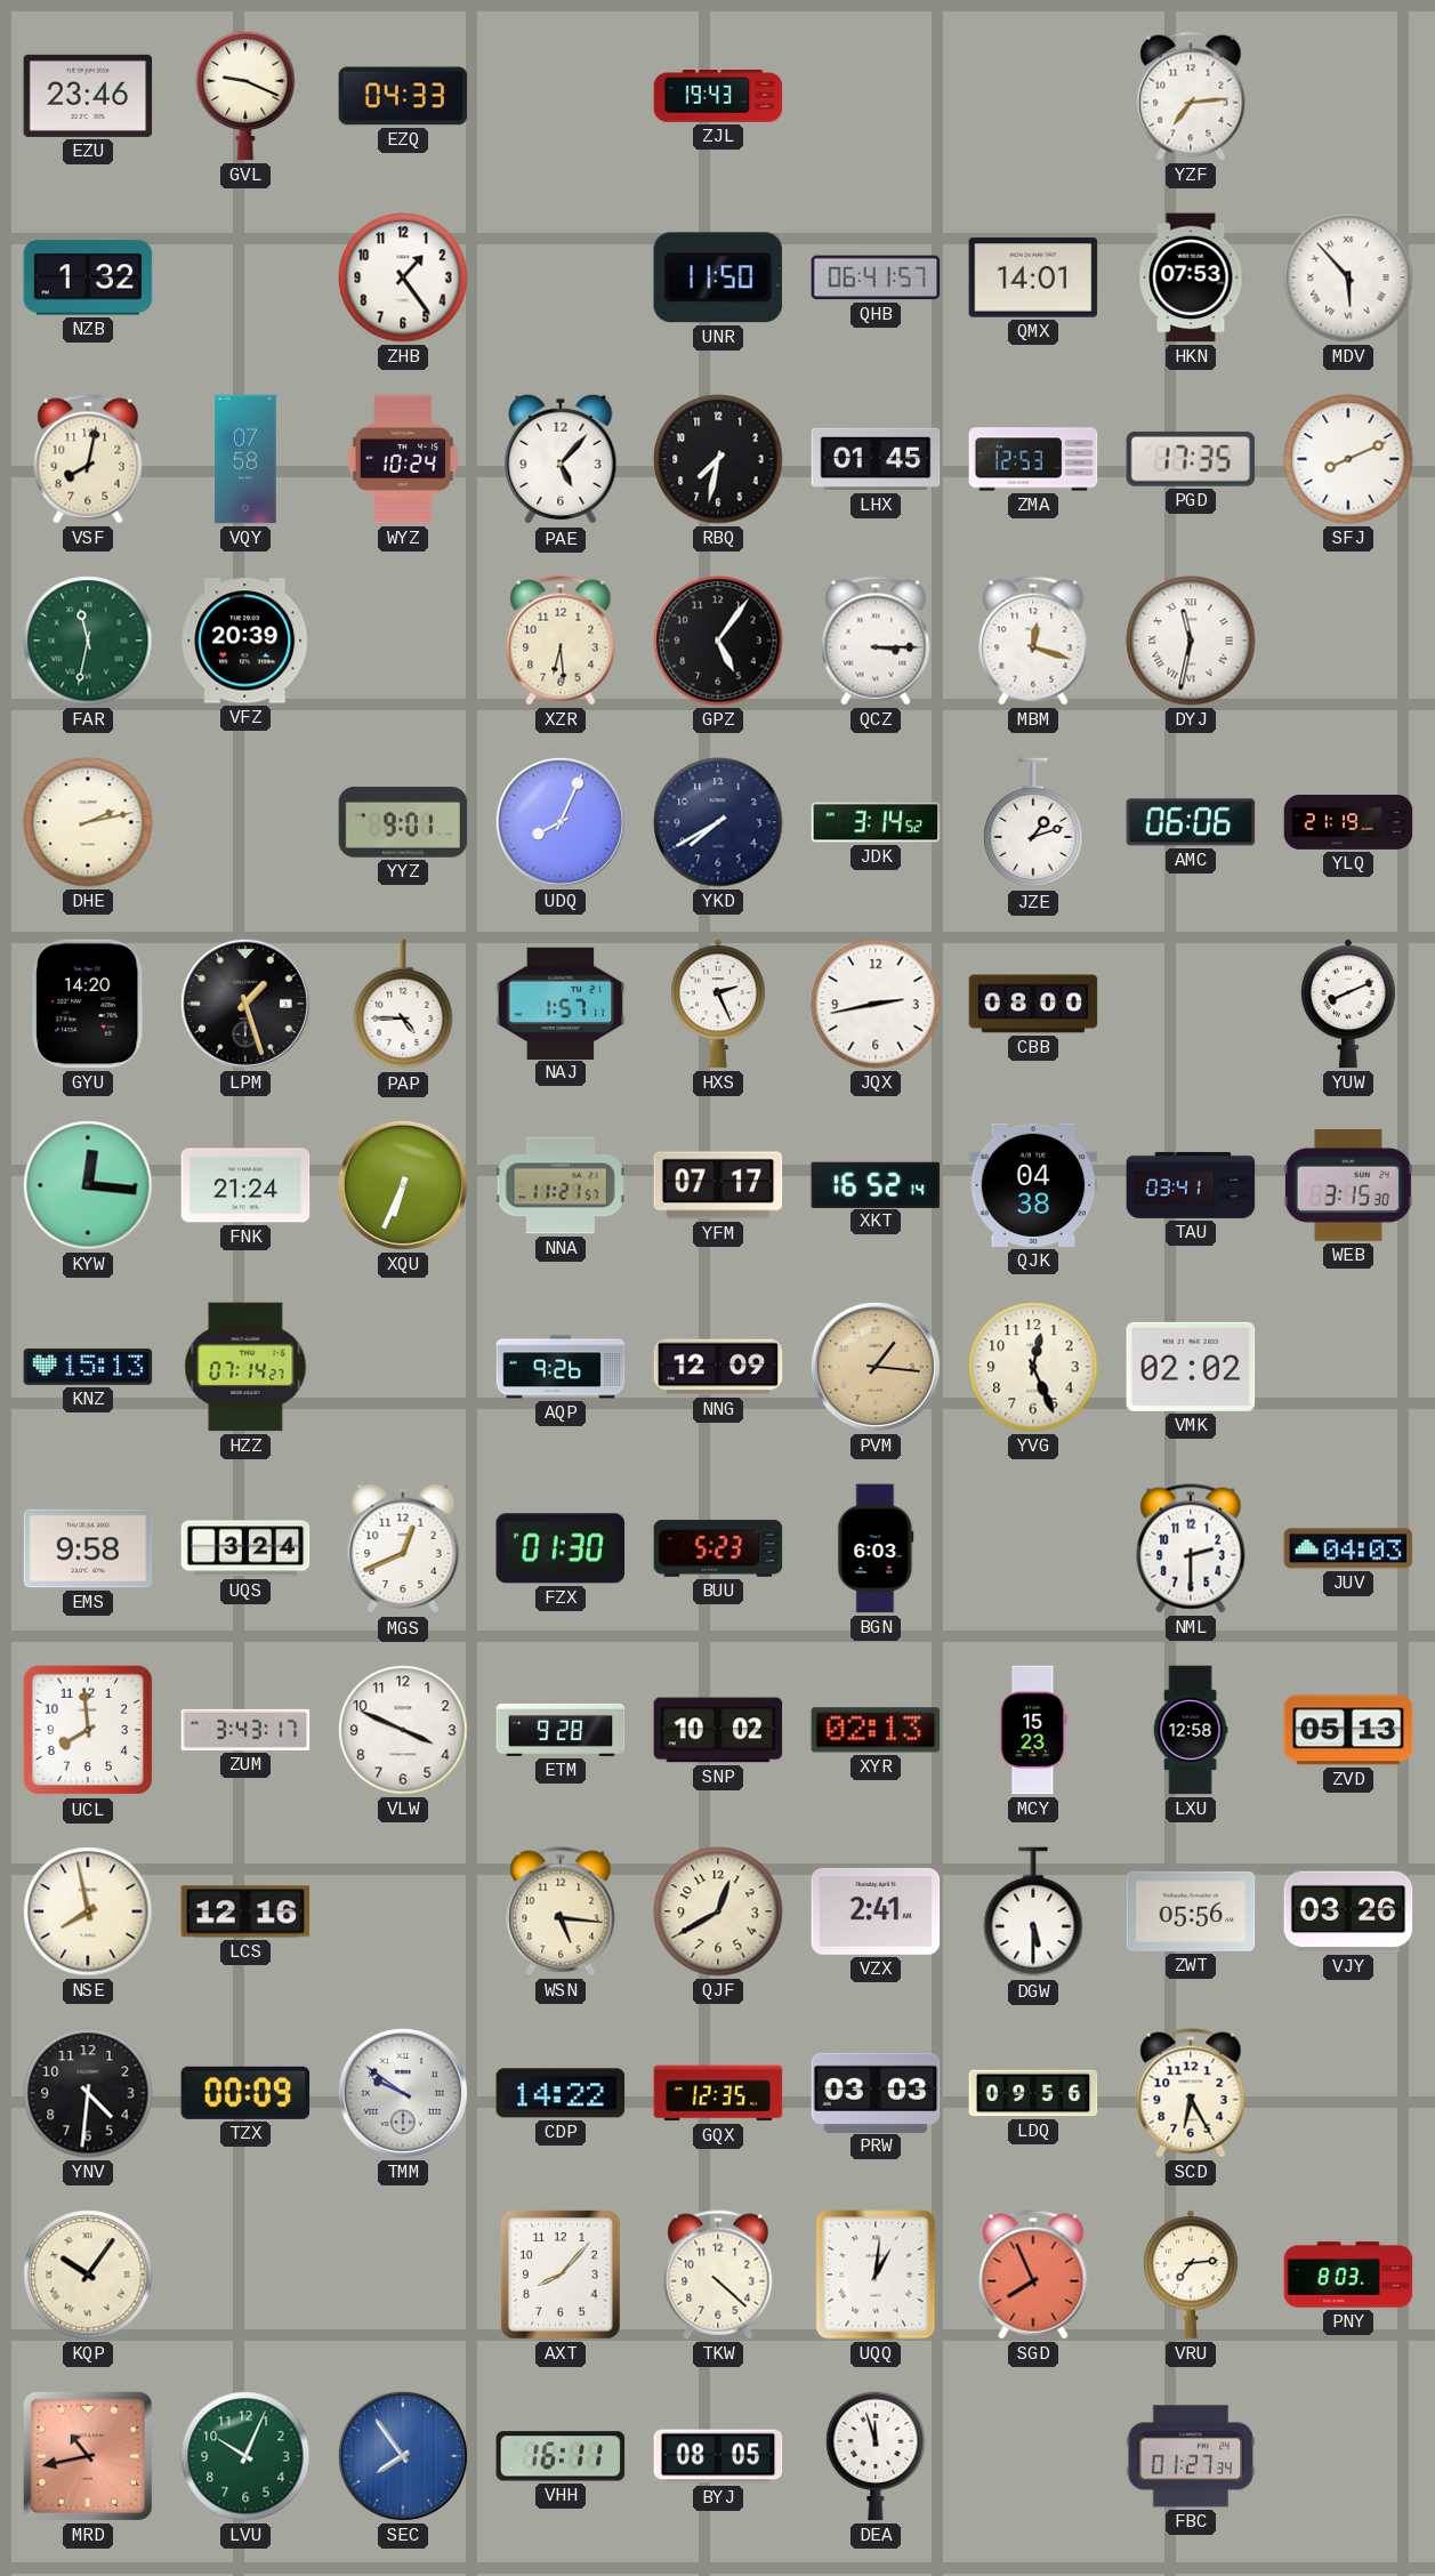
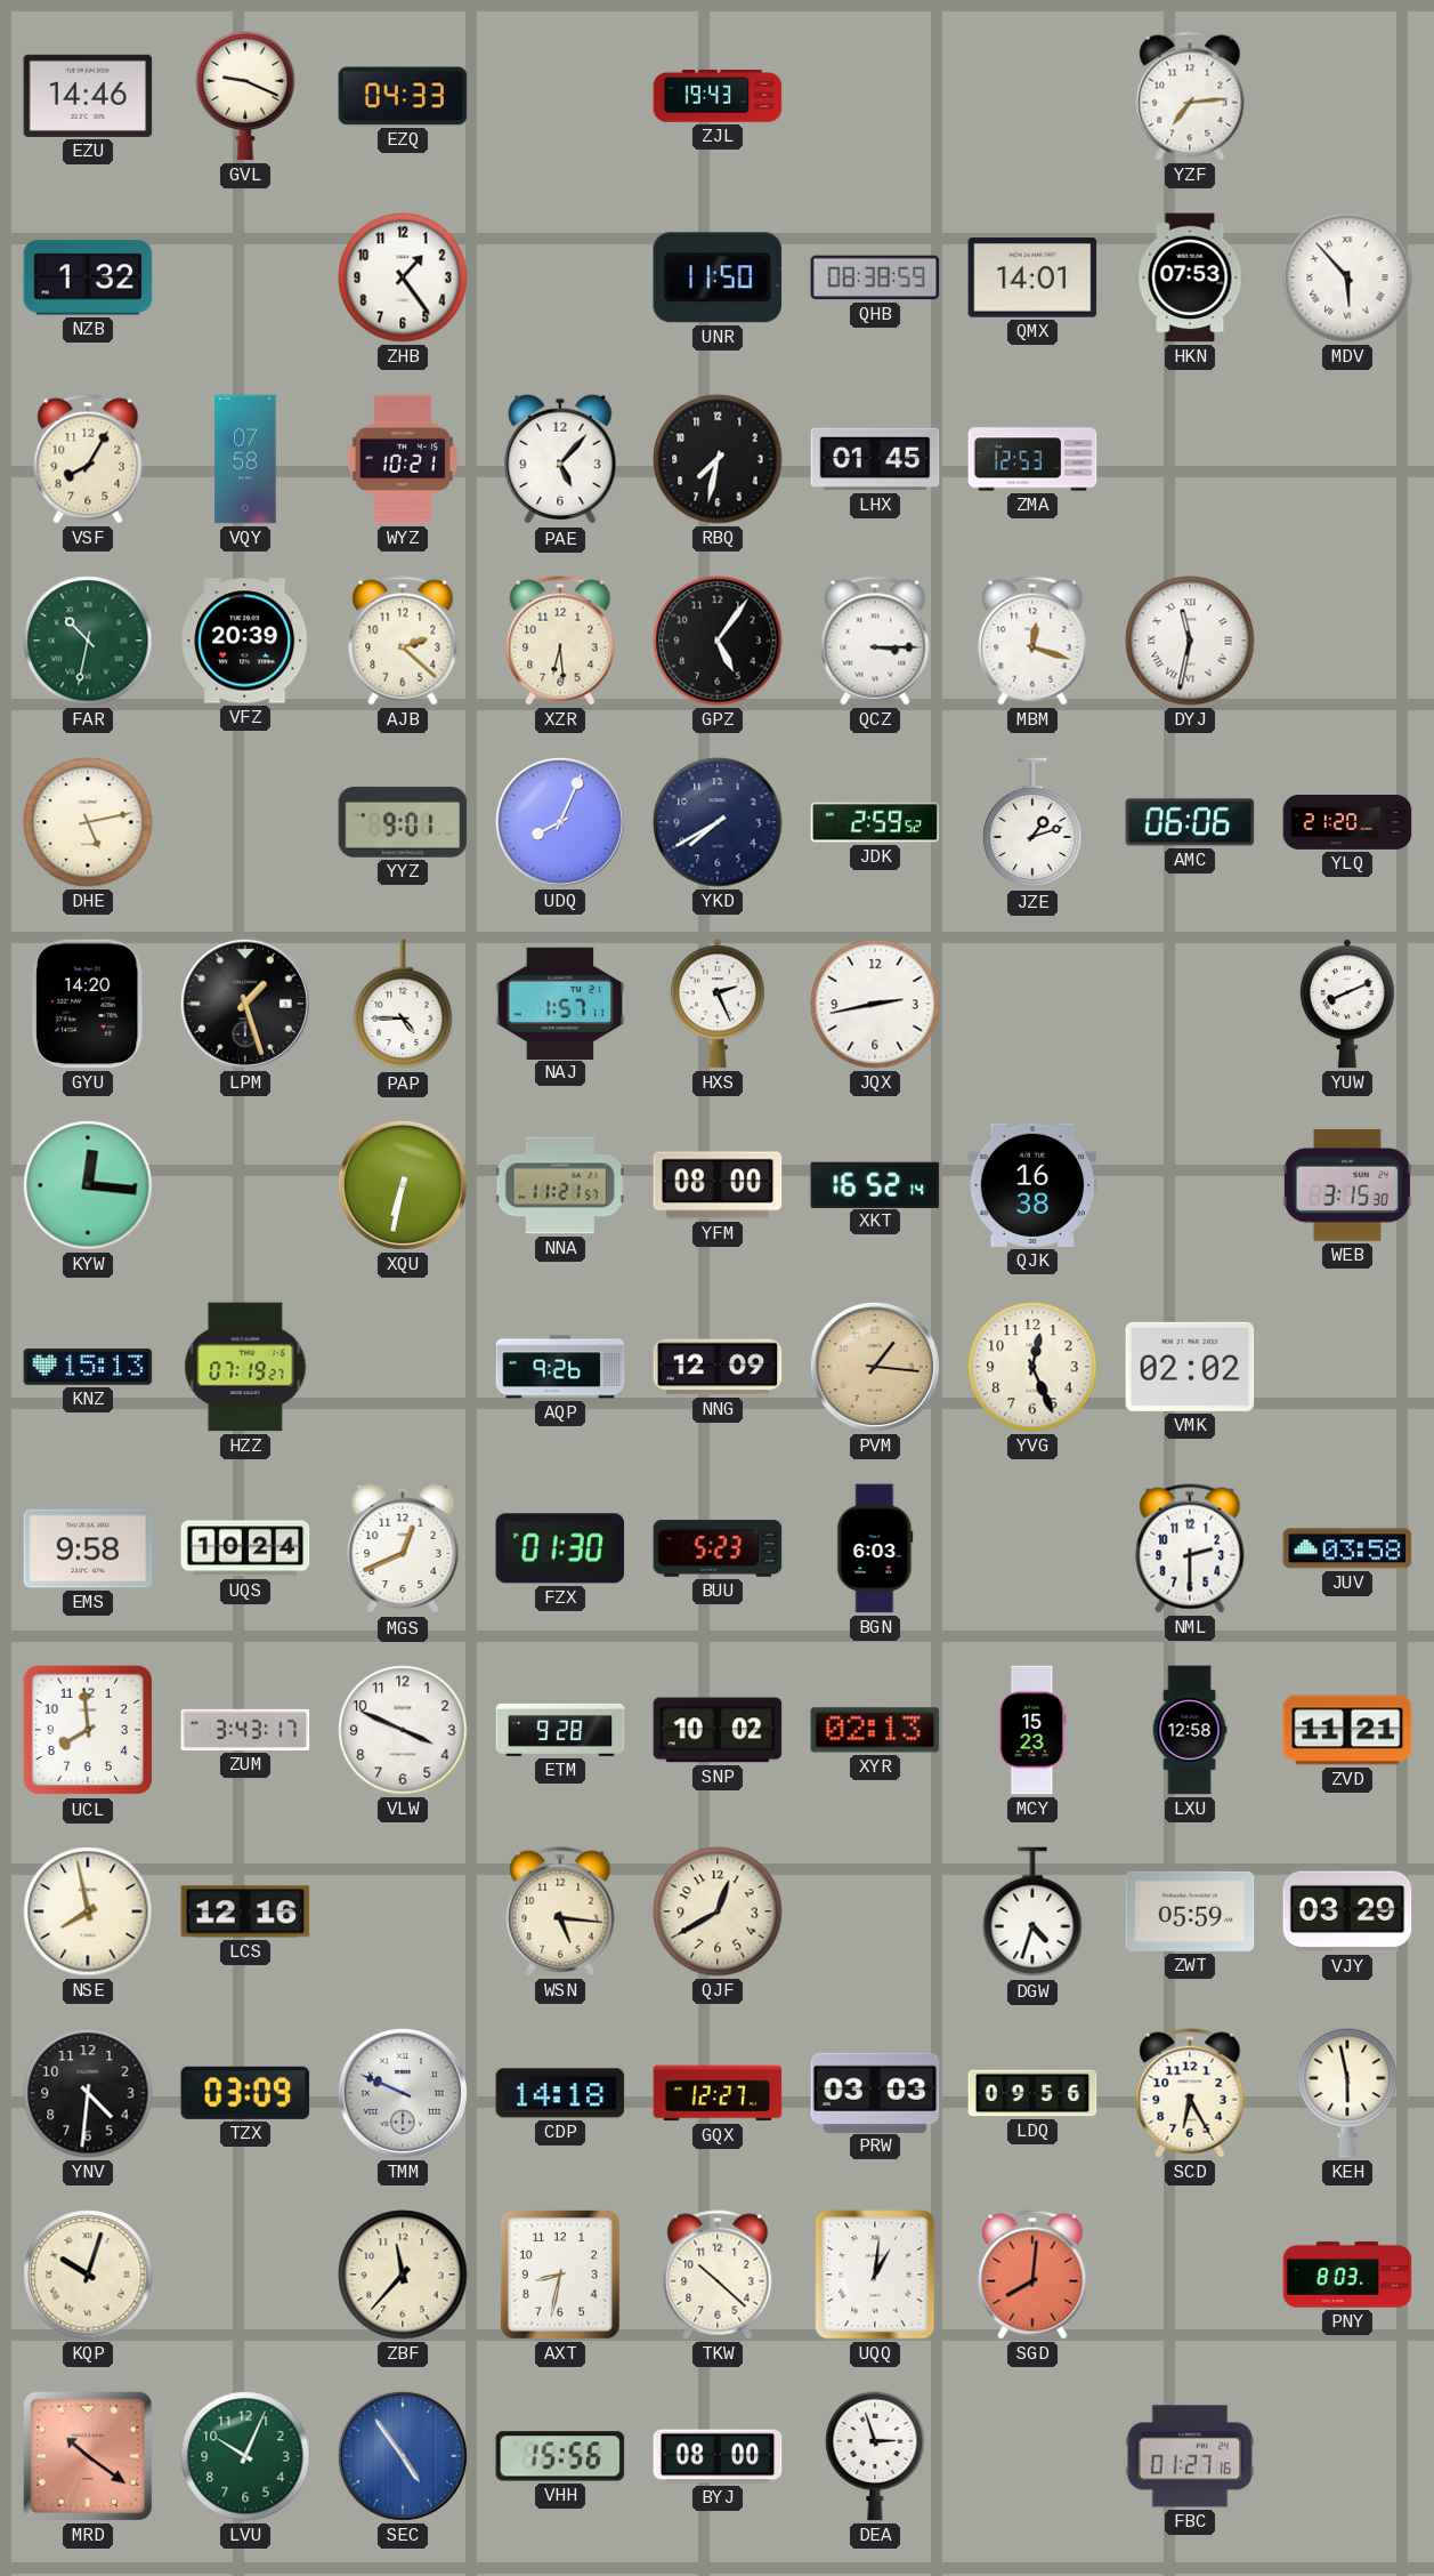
EZU: 23:46 -> 14:46
QHB: 06:41 -> 08:38
VSF: 8:02 -> 8:05
WYZ: 10:24 -> 10:21
PGD: 17:35 -> none
SFJ: 8:11 -> none
FAR: 11:32 -> 10:32
AJB: none -> 2:22
DHE: 2:13 -> 5:13
JDK: 3:14 -> 2:59
YLQ: 21:19 -> 21:20
CBB: 08:00 -> none
FNK: 21:24 -> none
XQU: 6:34 -> 6:32
YFM: 07:17 -> 08:00
QJK: 04:38 -> 16:38
TAU: 03:41 -> none
HZZ: 07:14 -> 07:19
UQS: 3:24 -> 10:24
JUV: 04:03 -> 03:58
ZVD: 05:13 -> 11:21
VZX: 2:41 -> none
DGW: 5:30 -> 4:33
ZWT: 05:56 -> 05:59
VJY: 03:26 -> 03:29
TZX: 00:09 -> 03:09
TMM: 9:51 -> 9:49
CDP: 14:22 -> 14:18
GQX: 12:35 -> 12:27
KEH: none -> 5:58
KQP: 10:06 -> 10:03
ZBF: none -> 11:37
AXT: 8:07 -> 8:32
TKW: 4:22 -> 10:22
SGD: 7:56 -> 8:01
VRU: 7:14 -> none
MRD: 10:43 -> 10:21
SEC: 7:54 -> 4:54
VHH: 16:11 -> 15:56
BYJ: 08:05 -> 08:00
DEA: 11:57 -> 2:57
FBC: 01:27:34 -> 01:27:16
